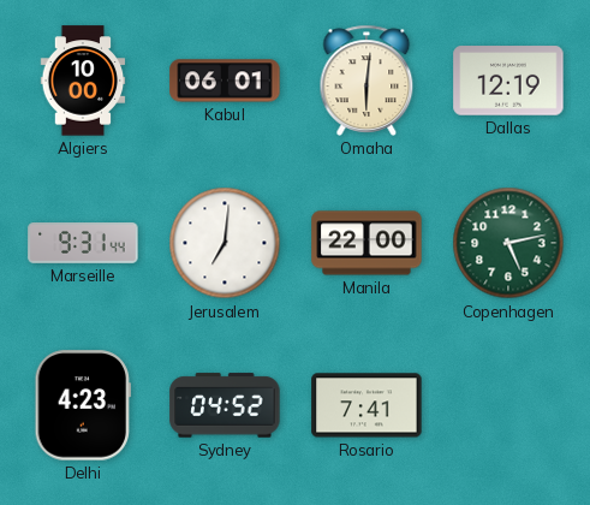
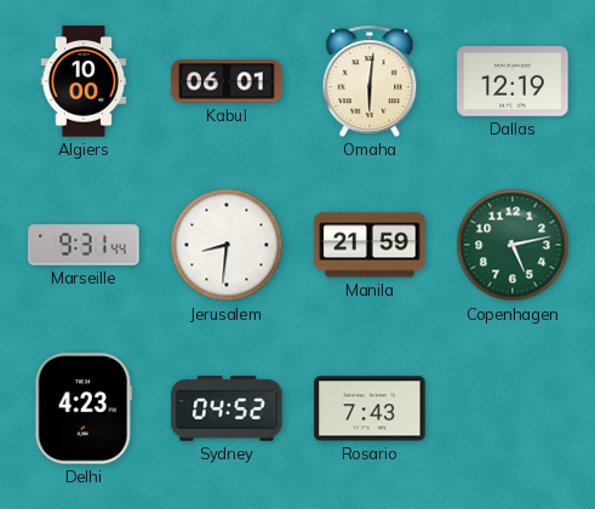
Jerusalem: 7:01 -> 8:31
Manila: 22:00 -> 21:59
Rosario: 7:41 -> 7:43
